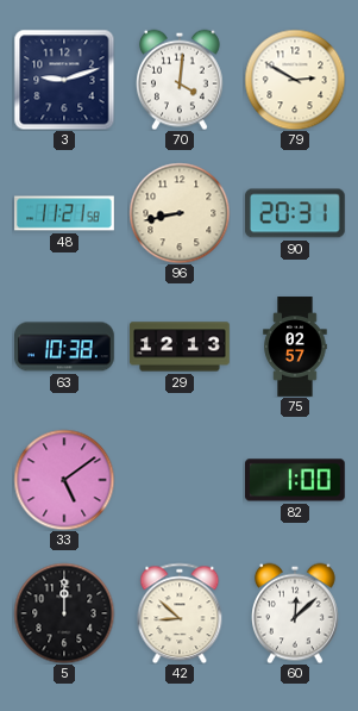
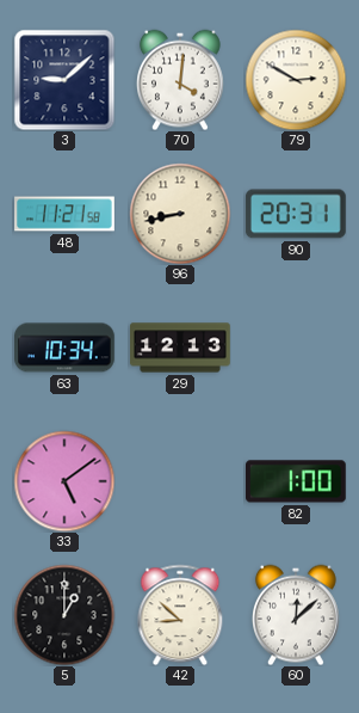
3: 9:12 -> 9:08
63: 10:38 -> 10:34
75: 02:57 -> none
5: 12:00 -> 1:00
